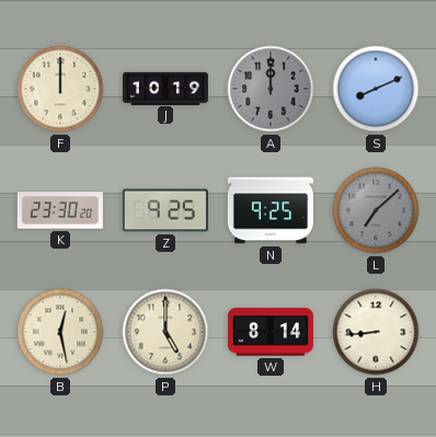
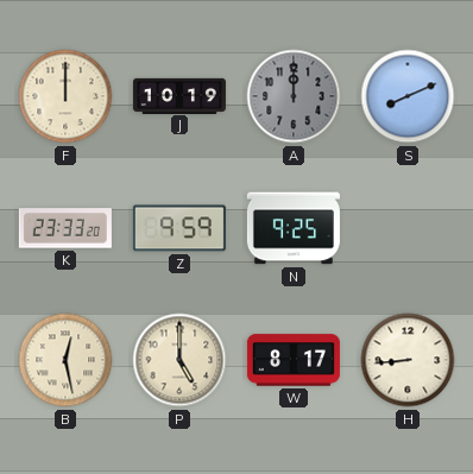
K: 23:30 -> 23:33
Z: 9:25 -> 9:59
L: 7:08 -> none
W: 8:14 -> 8:17
